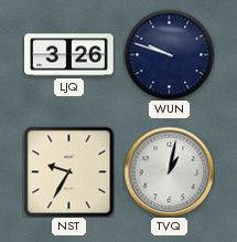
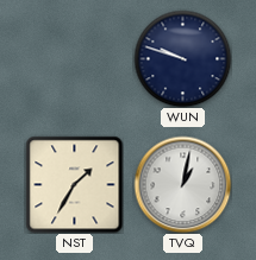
LJQ: 3:26 -> none
NST: 9:35 -> 1:35
